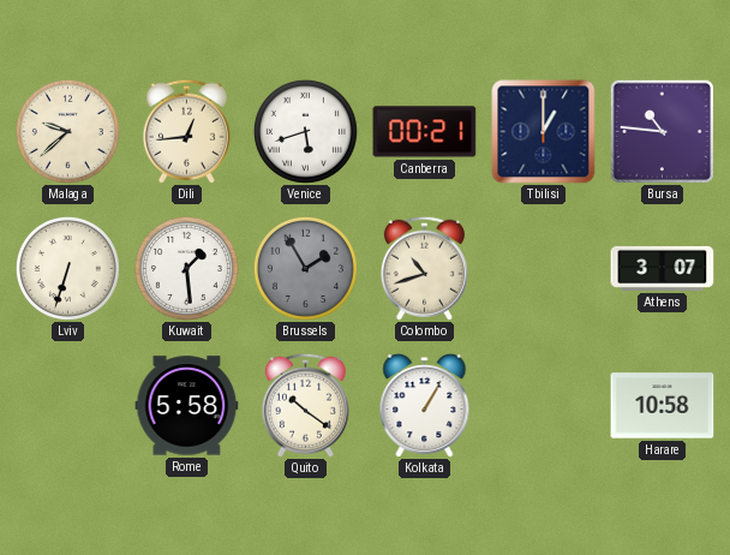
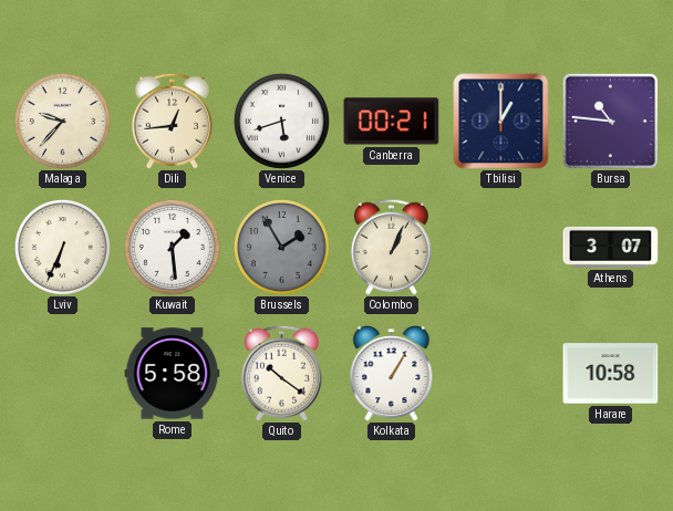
Malaga: 9:38 -> 9:37
Lviv: 6:33 -> 6:34
Colombo: 10:42 -> 1:04
